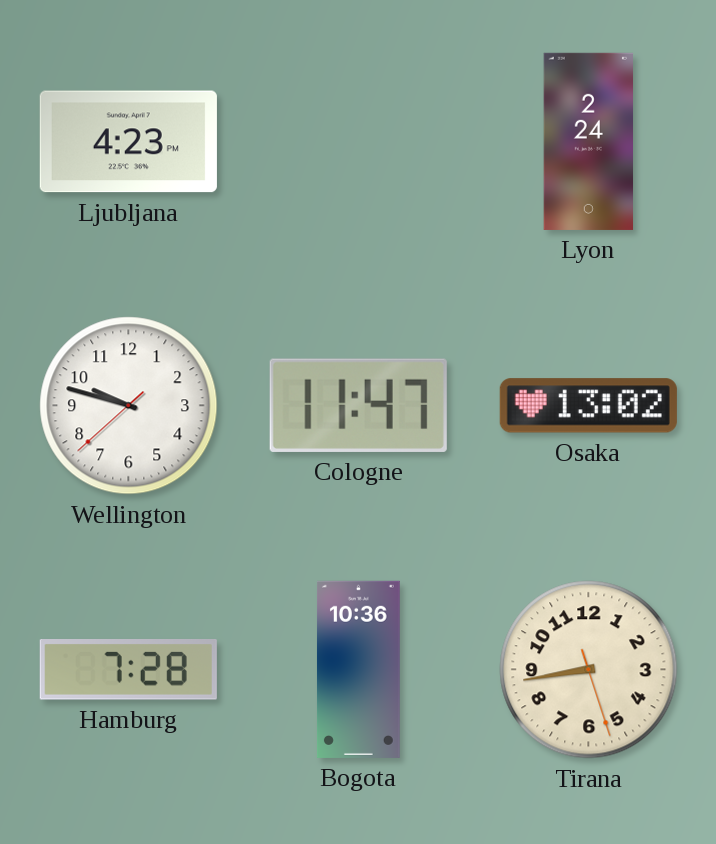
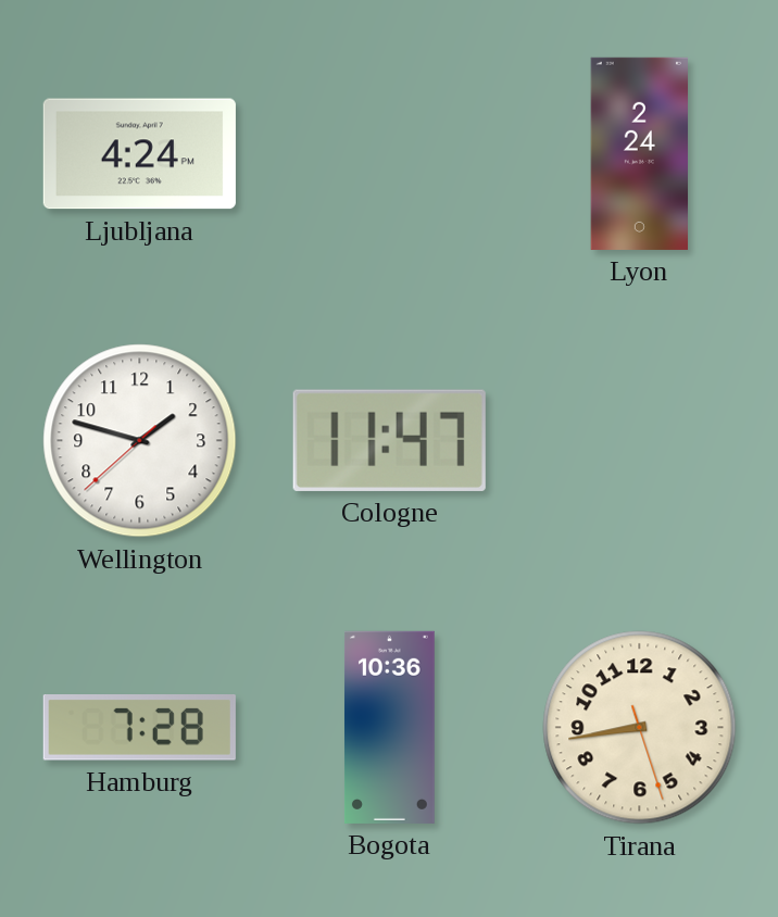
Ljubljana: 4:23 -> 4:24
Wellington: 9:47 -> 1:47
Osaka: 13:02 -> none
